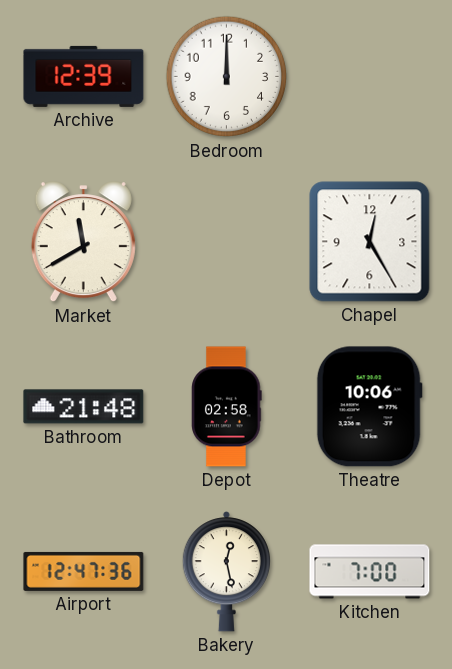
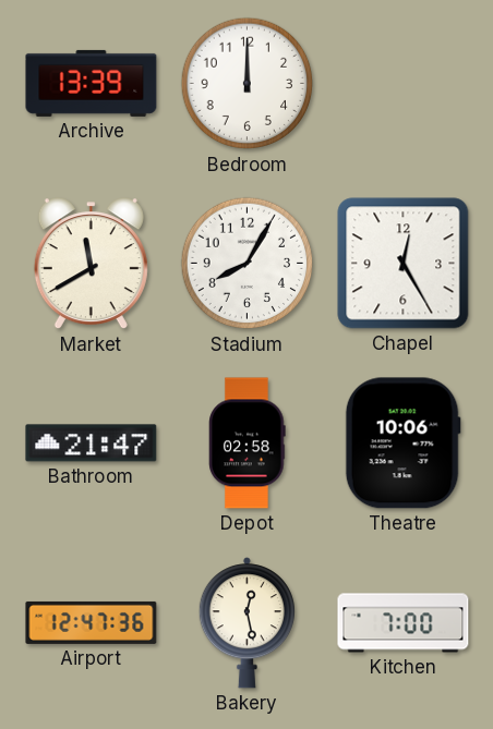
Archive: 12:39 -> 13:39
Stadium: none -> 8:05
Bathroom: 21:48 -> 21:47
